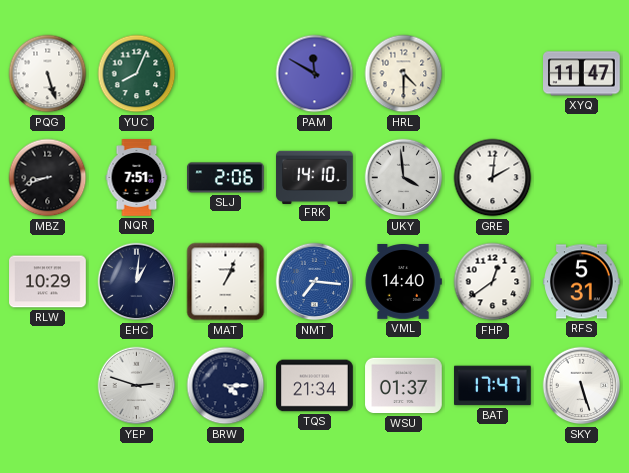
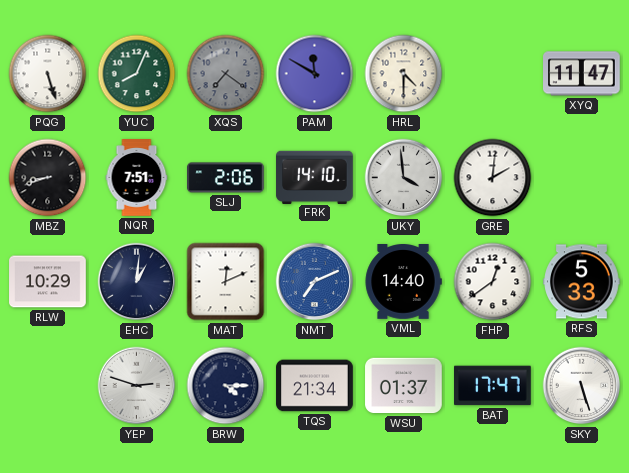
XQS: none -> 7:21
MAT: 1:04 -> 12:11
NMT: 7:16 -> 7:11
RFS: 5:31 -> 5:33
